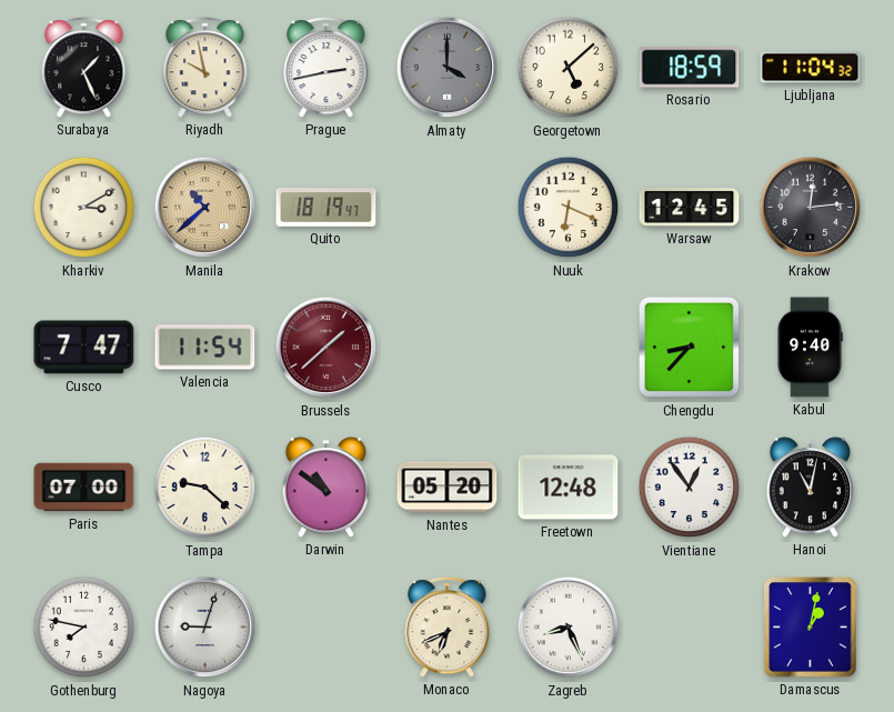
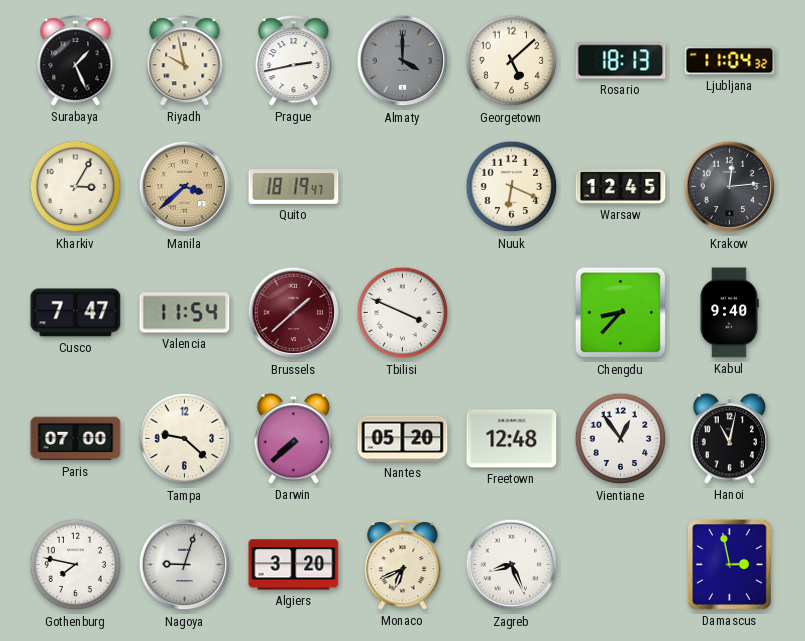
Rosario: 18:59 -> 18:13
Kharkiv: 3:10 -> 3:05
Manila: 10:38 -> 3:38
Tbilisi: none -> 3:49
Darwin: 10:51 -> 7:38
Algiers: none -> 3:20
Damascus: 1:02 -> 2:58
